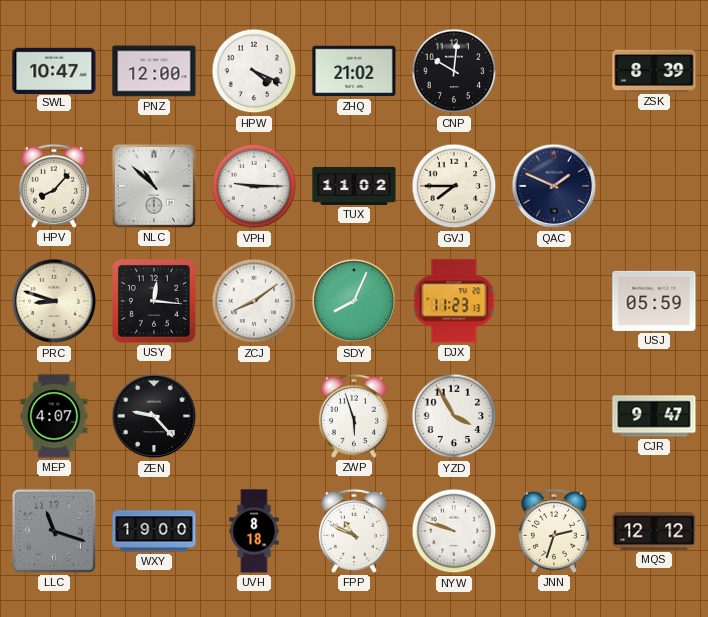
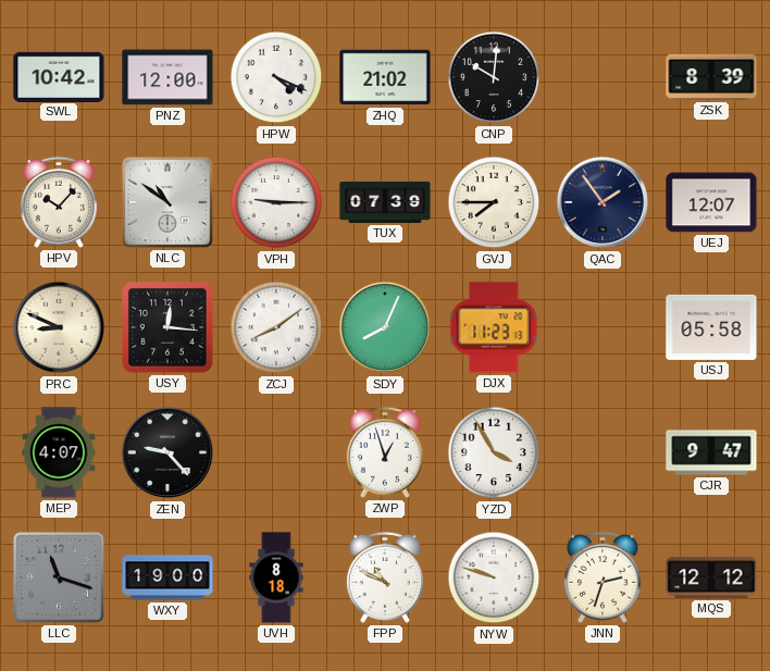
SWL: 10:47 -> 10:42
HPV: 8:07 -> 10:07
NLC: 10:52 -> 10:51
TUX: 11:02 -> 07:39
QAC: 1:49 -> 1:54
UEJ: none -> 12:07
PRC: 8:48 -> 8:49
USJ: 05:59 -> 05:58
ZWP: 5:57 -> 12:57
